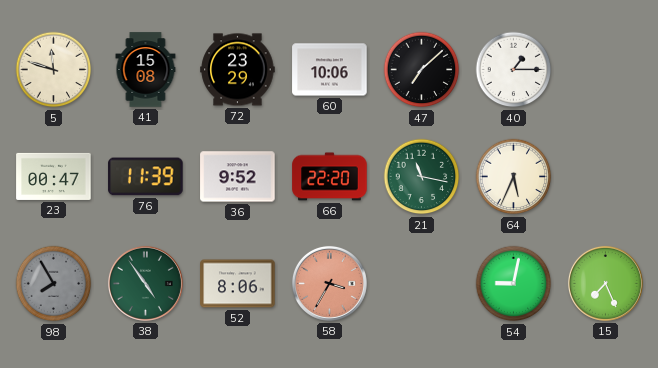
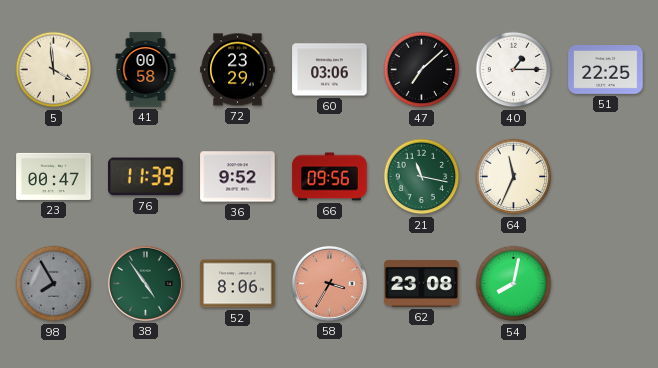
5: 11:48 -> 3:59
41: 15:08 -> 00:58
60: 10:06 -> 03:06
51: none -> 22:25
66: 22:20 -> 09:56
64: 5:34 -> 11:34
62: none -> 23:08
54: 9:02 -> 8:02
15: 7:26 -> none
